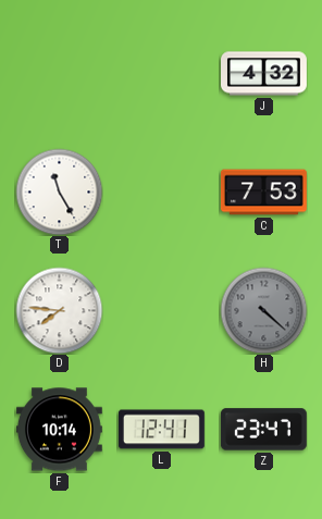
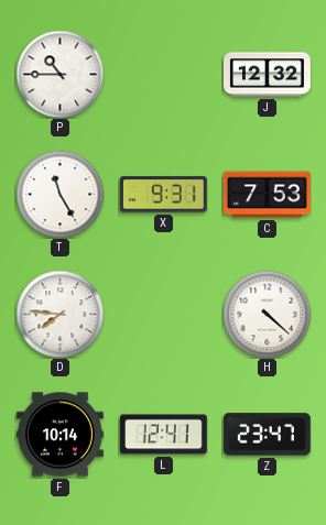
P: none -> 10:45
J: 4:32 -> 12:32
X: none -> 9:31
H dial: grey -> white
